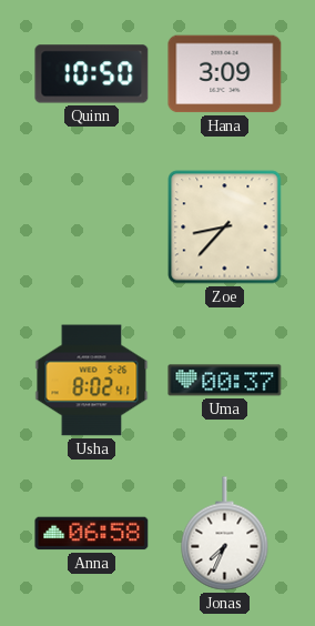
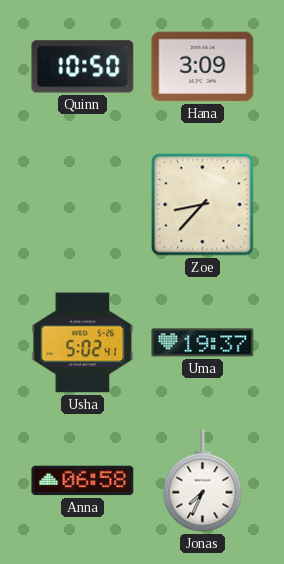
Usha: 8:02 -> 5:02
Uma: 00:37 -> 19:37
